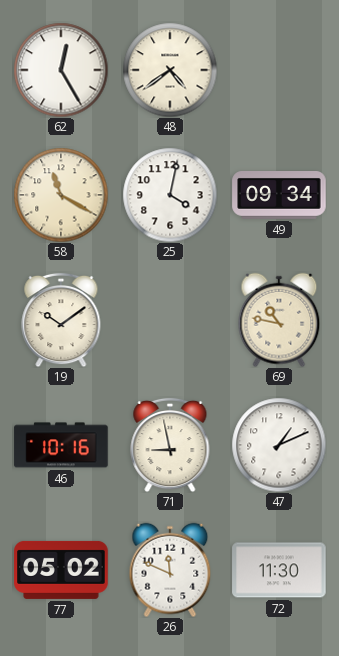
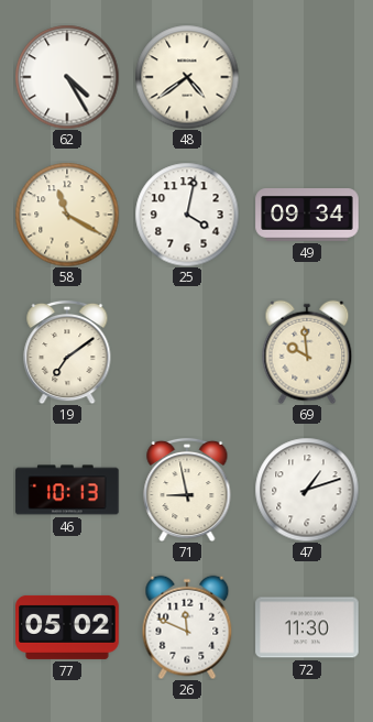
62: 12:25 -> 4:25
19: 10:09 -> 7:09
69: 10:47 -> 9:59
46: 10:16 -> 10:13
47: 1:11 -> 1:12
